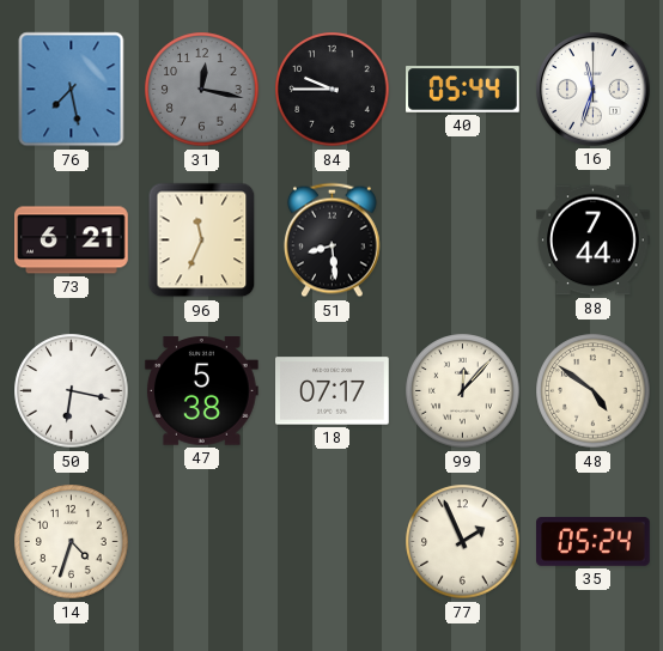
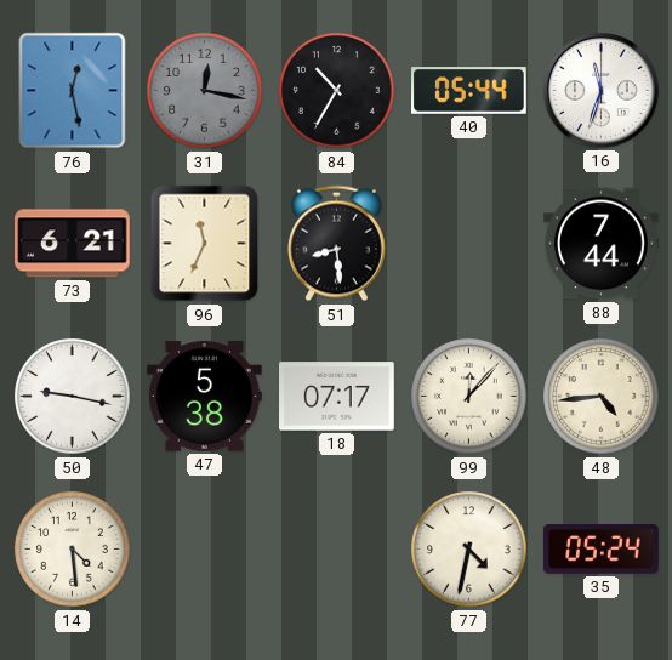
76: 7:28 -> 12:28
84: 9:45 -> 10:35
50: 6:17 -> 9:17
48: 4:51 -> 4:44
14: 4:33 -> 4:29
77: 1:56 -> 4:32
